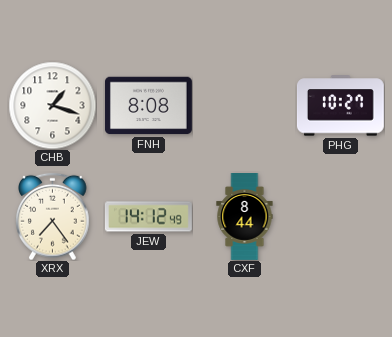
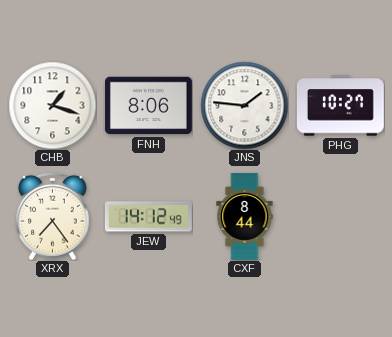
FNH: 8:08 -> 8:06
JNS: none -> 1:46
